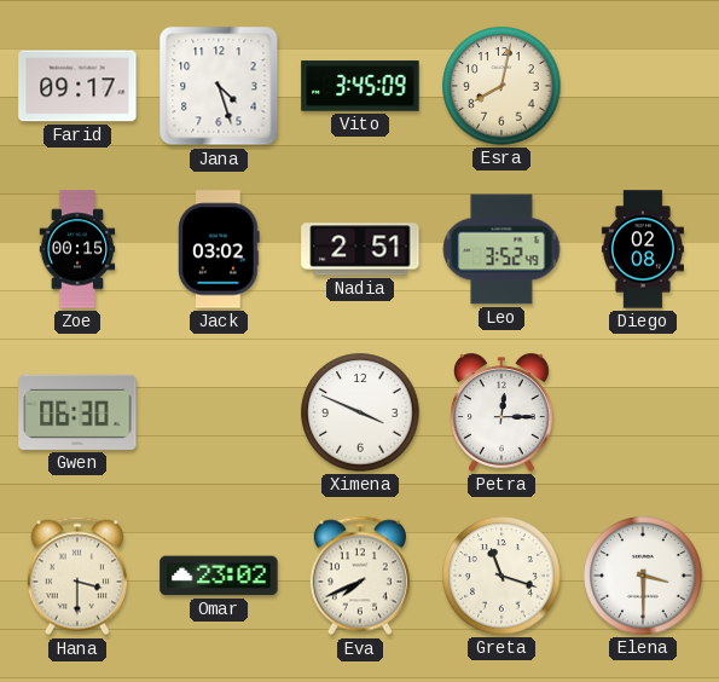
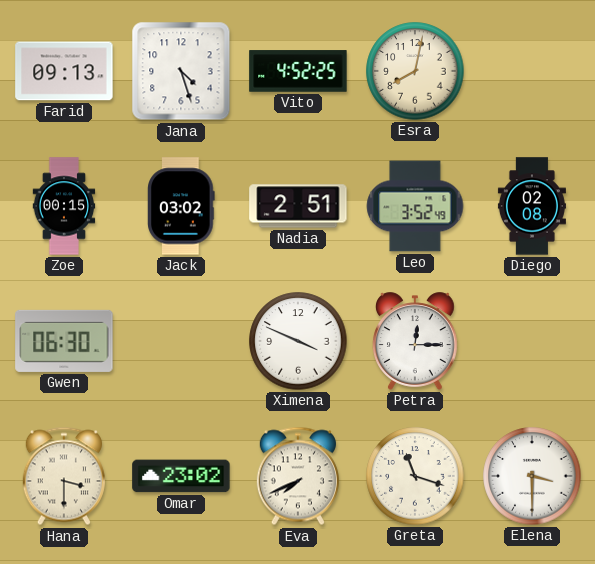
Farid: 09:17 -> 09:13
Vito: 3:45 -> 4:52
